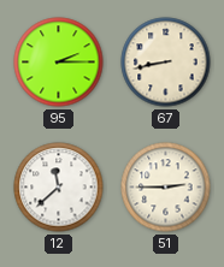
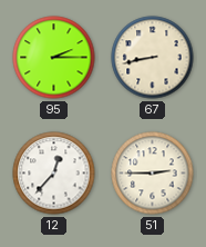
12: 11:38 -> 12:37
